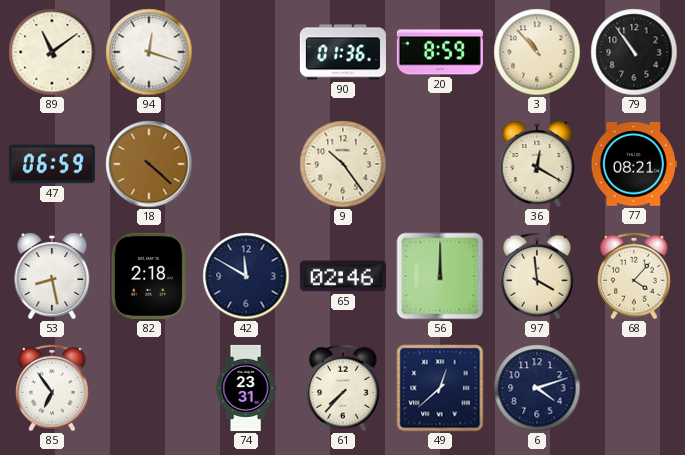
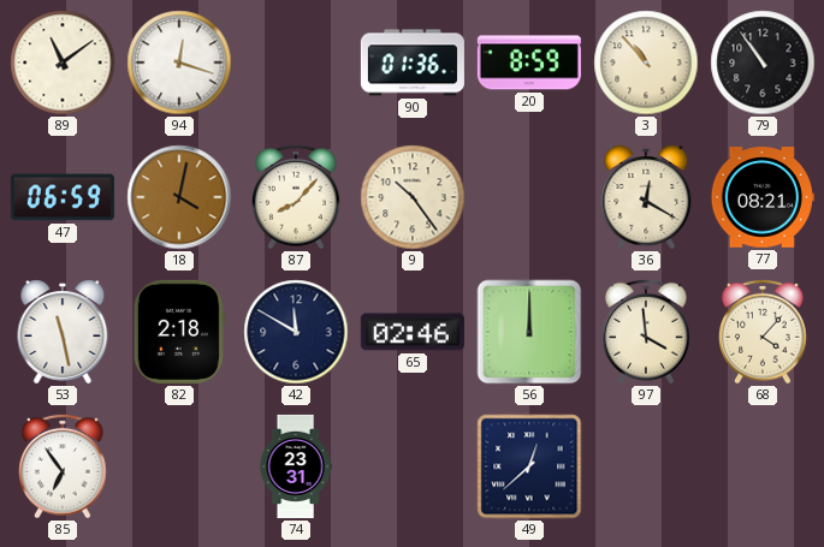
18: 4:22 -> 4:02
87: none -> 8:07
53: 8:28 -> 11:28
61: 7:37 -> none
6: 4:12 -> none
